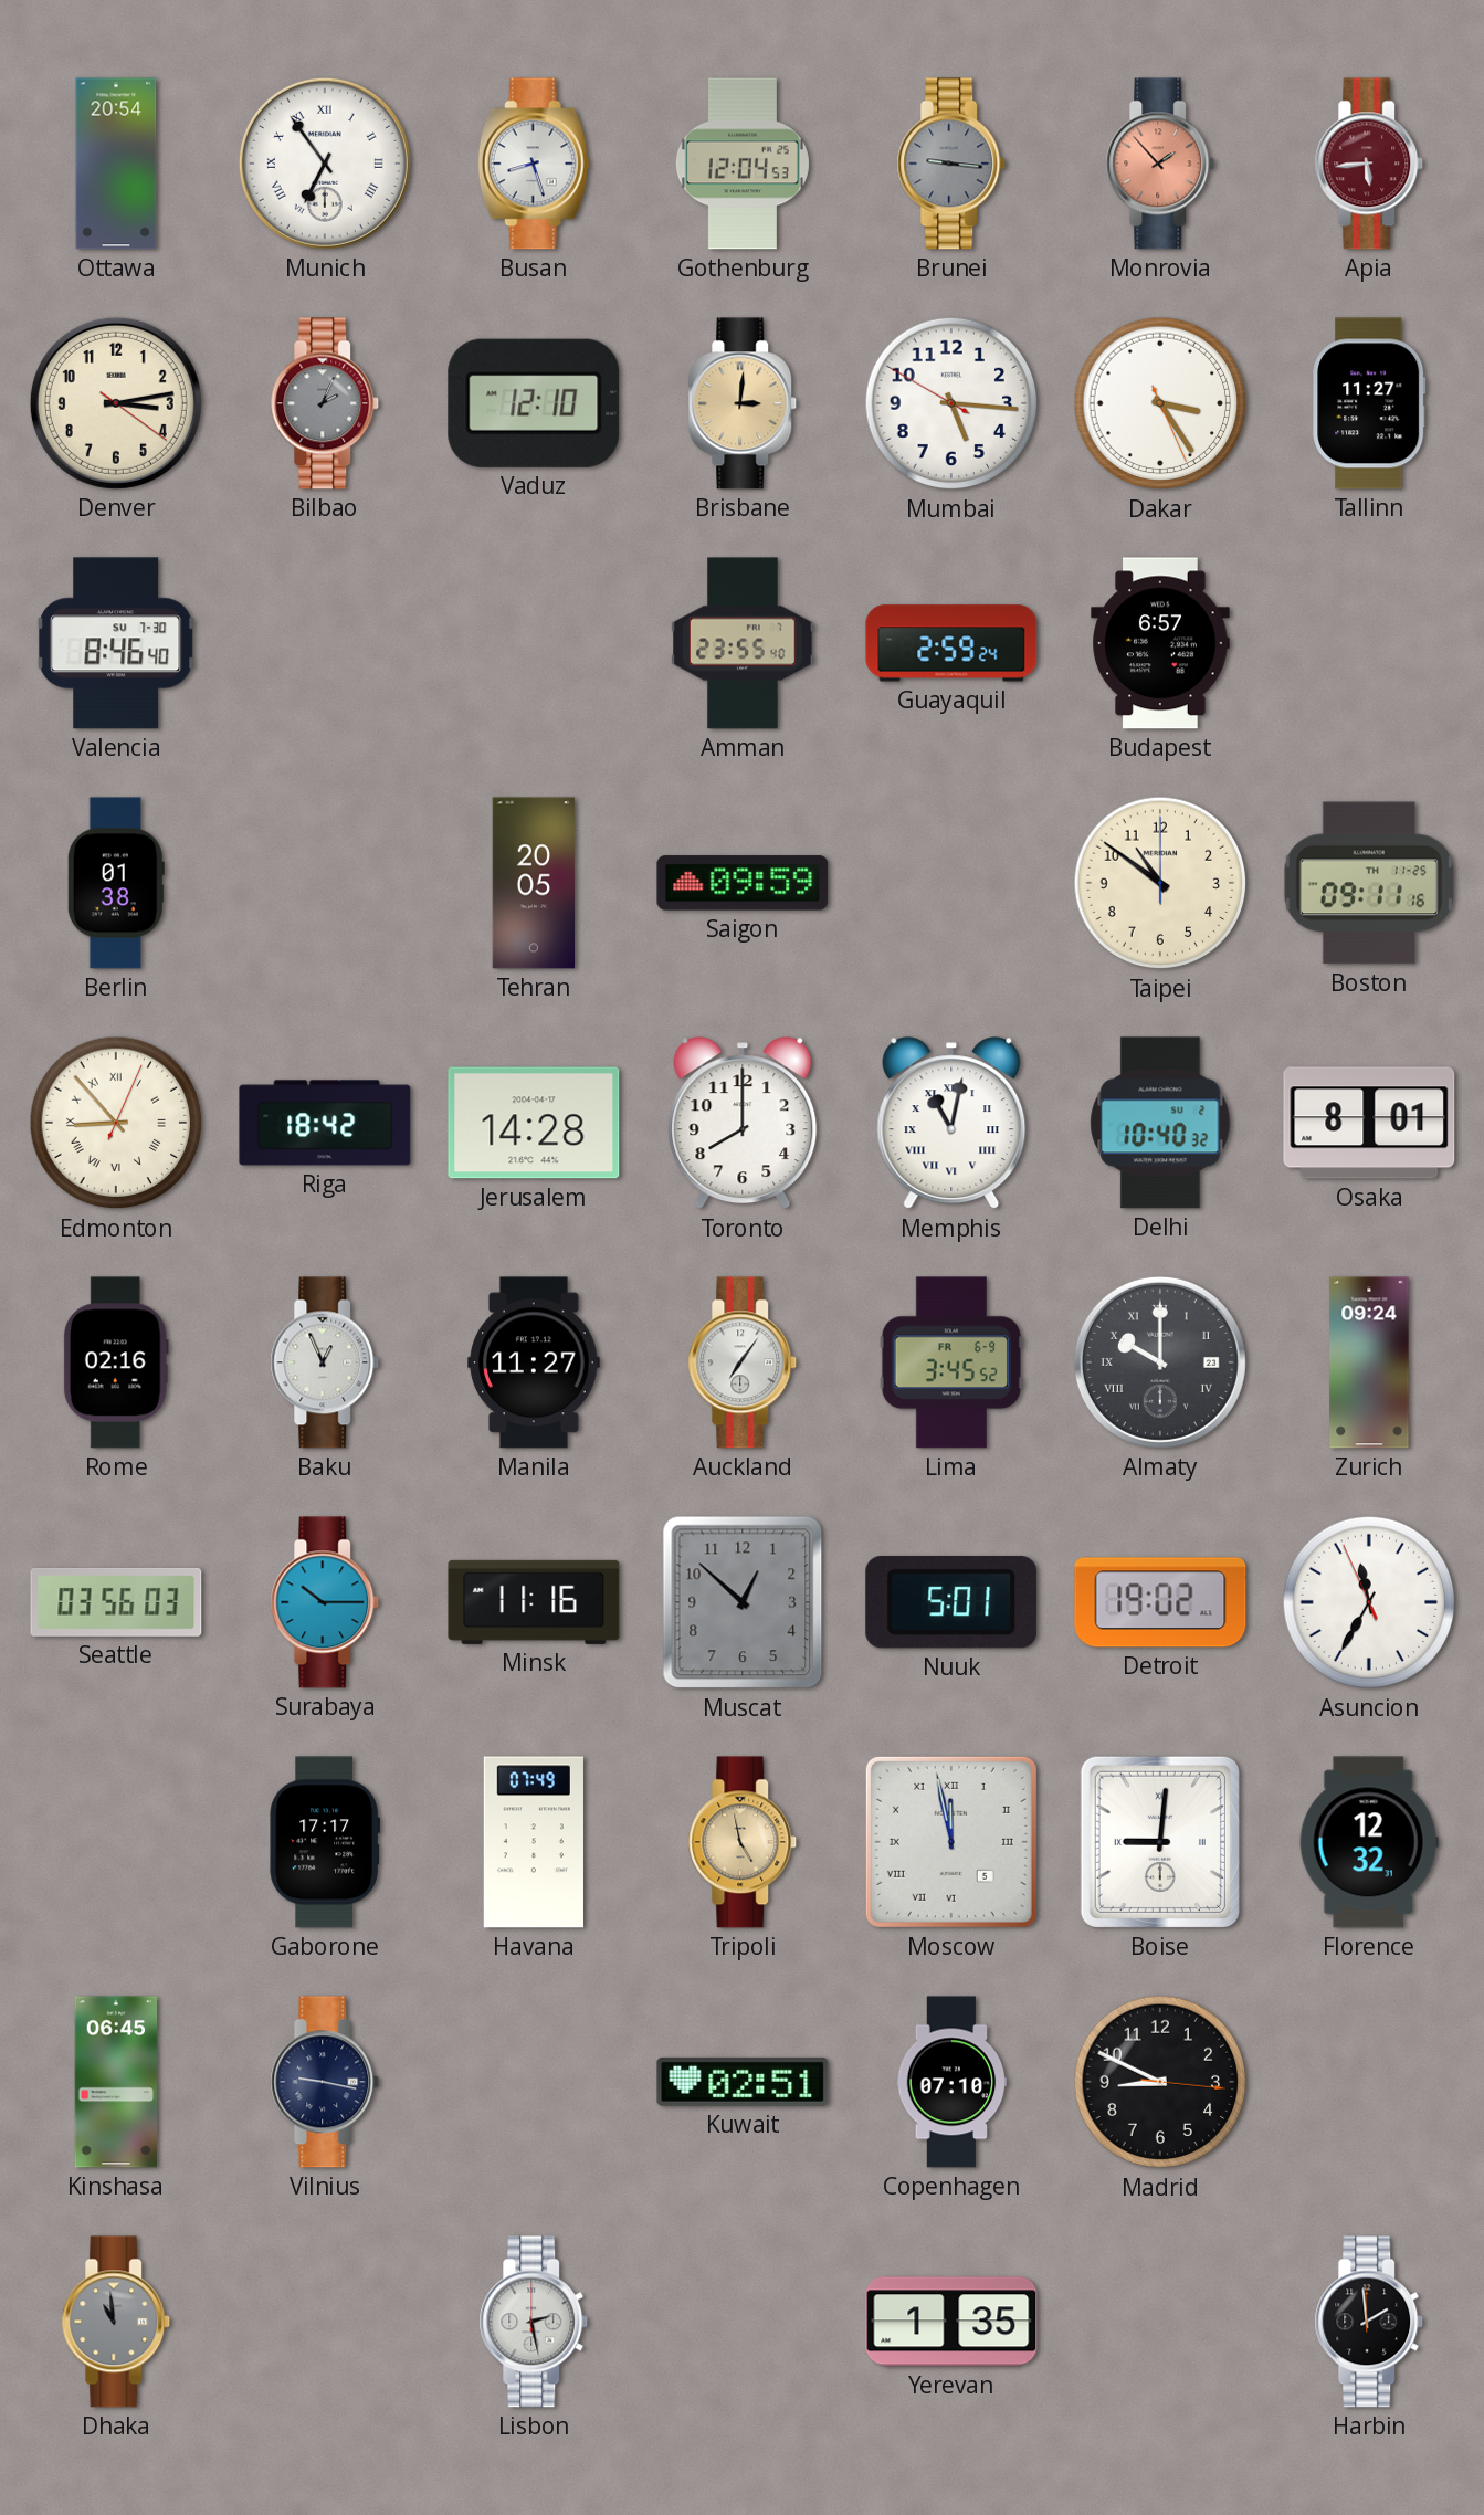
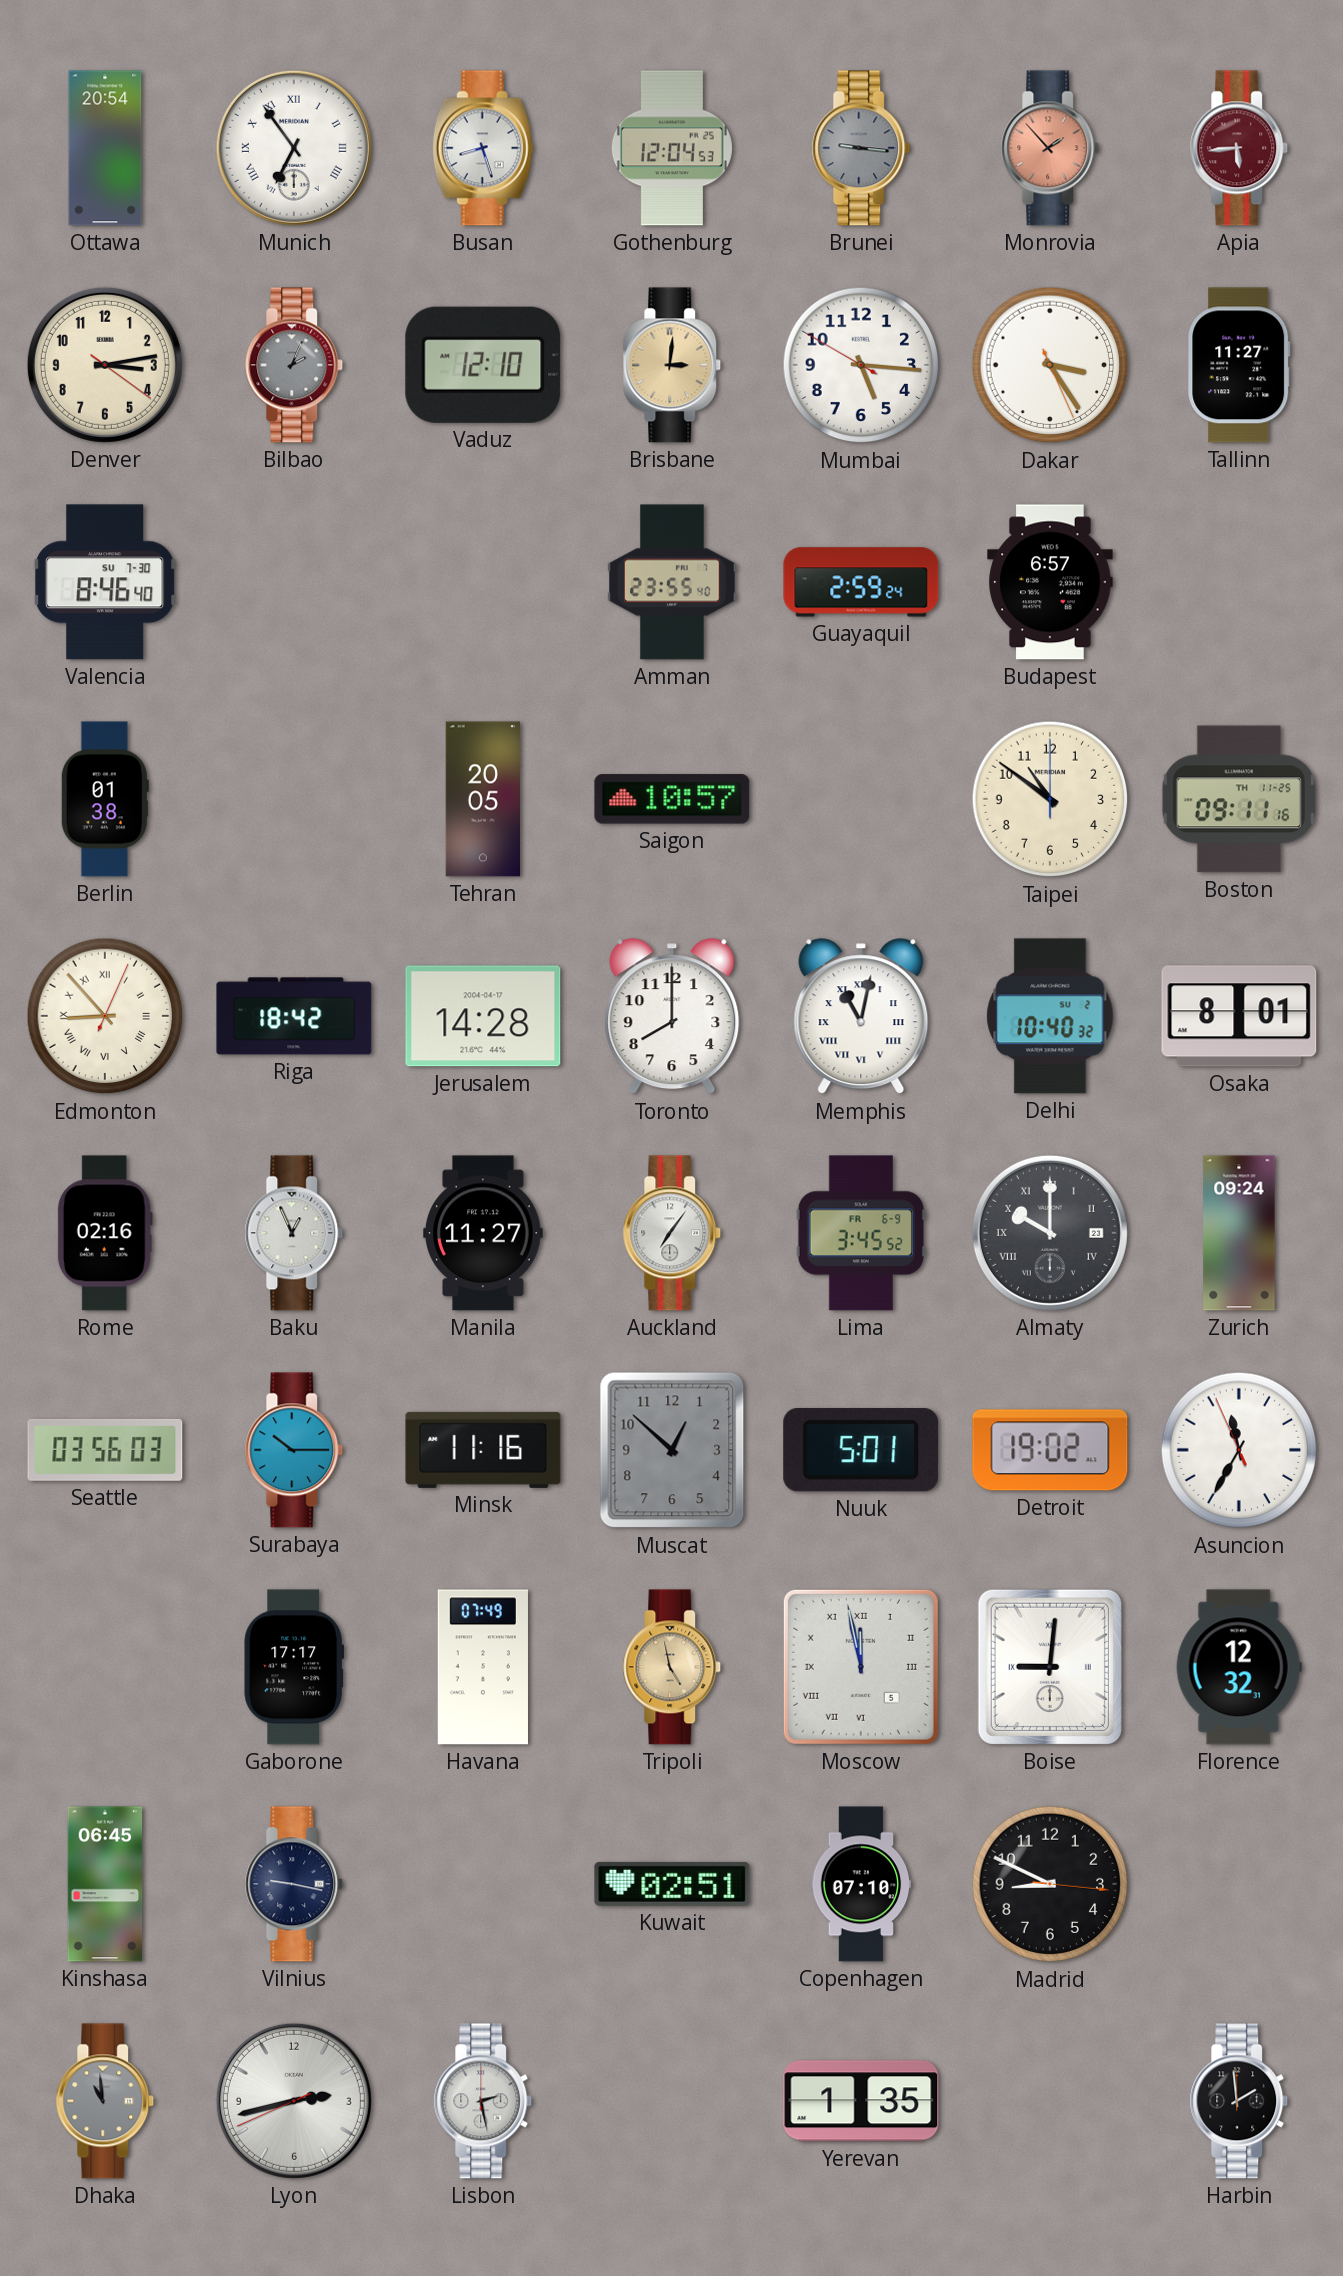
Saigon: 09:59 -> 10:57
Lyon: none -> 2:42
